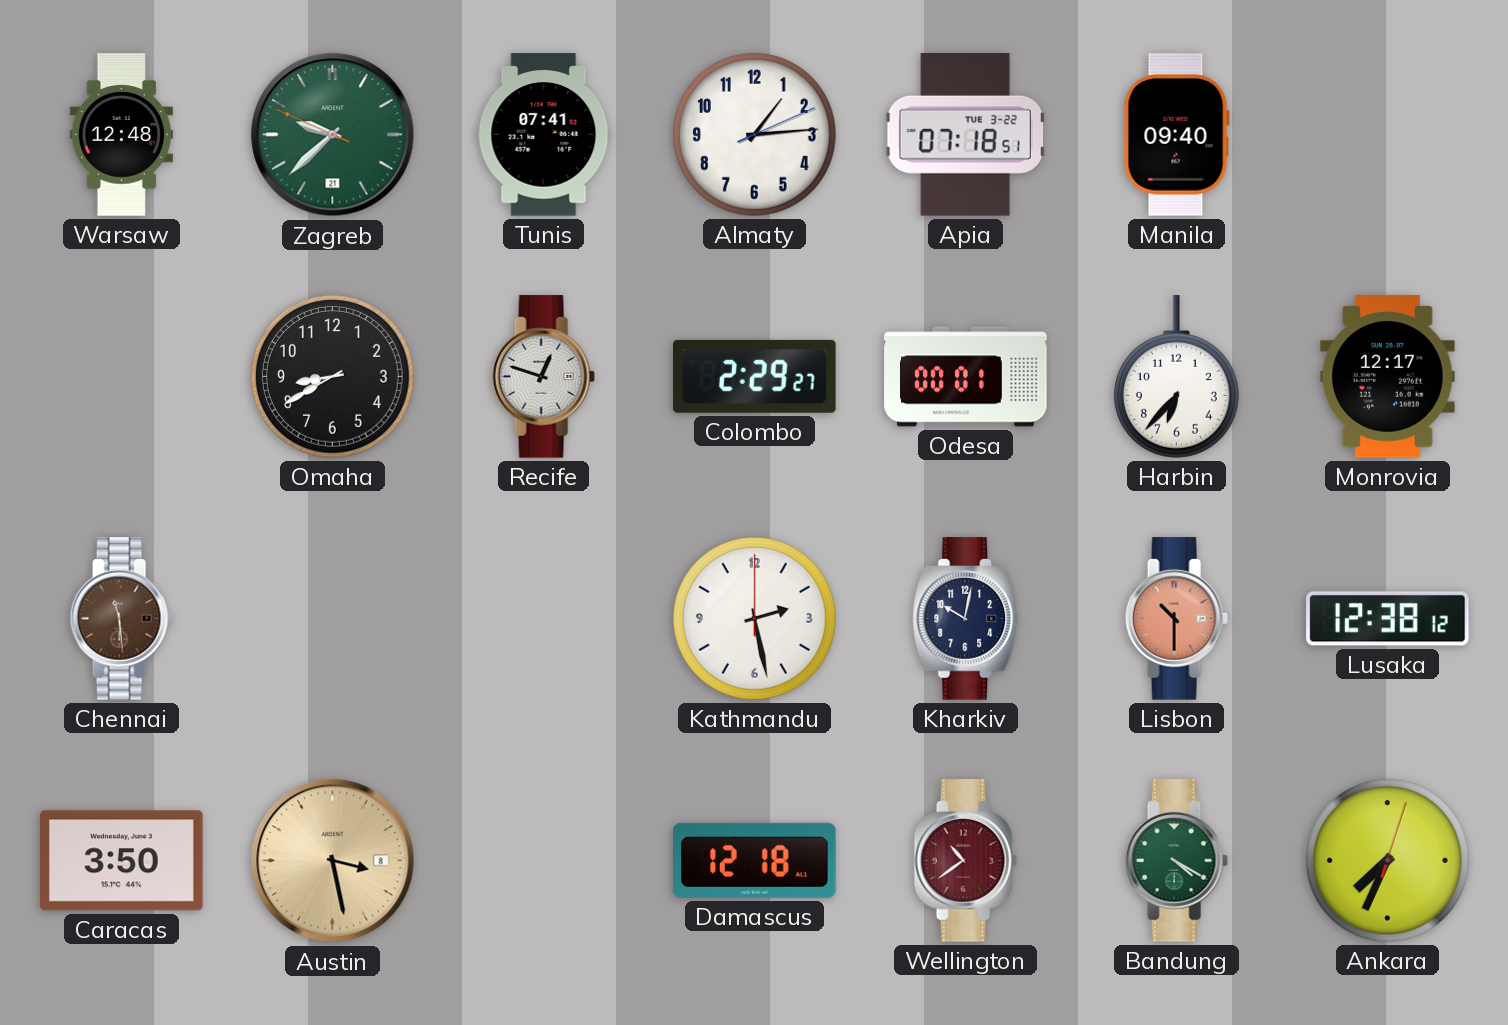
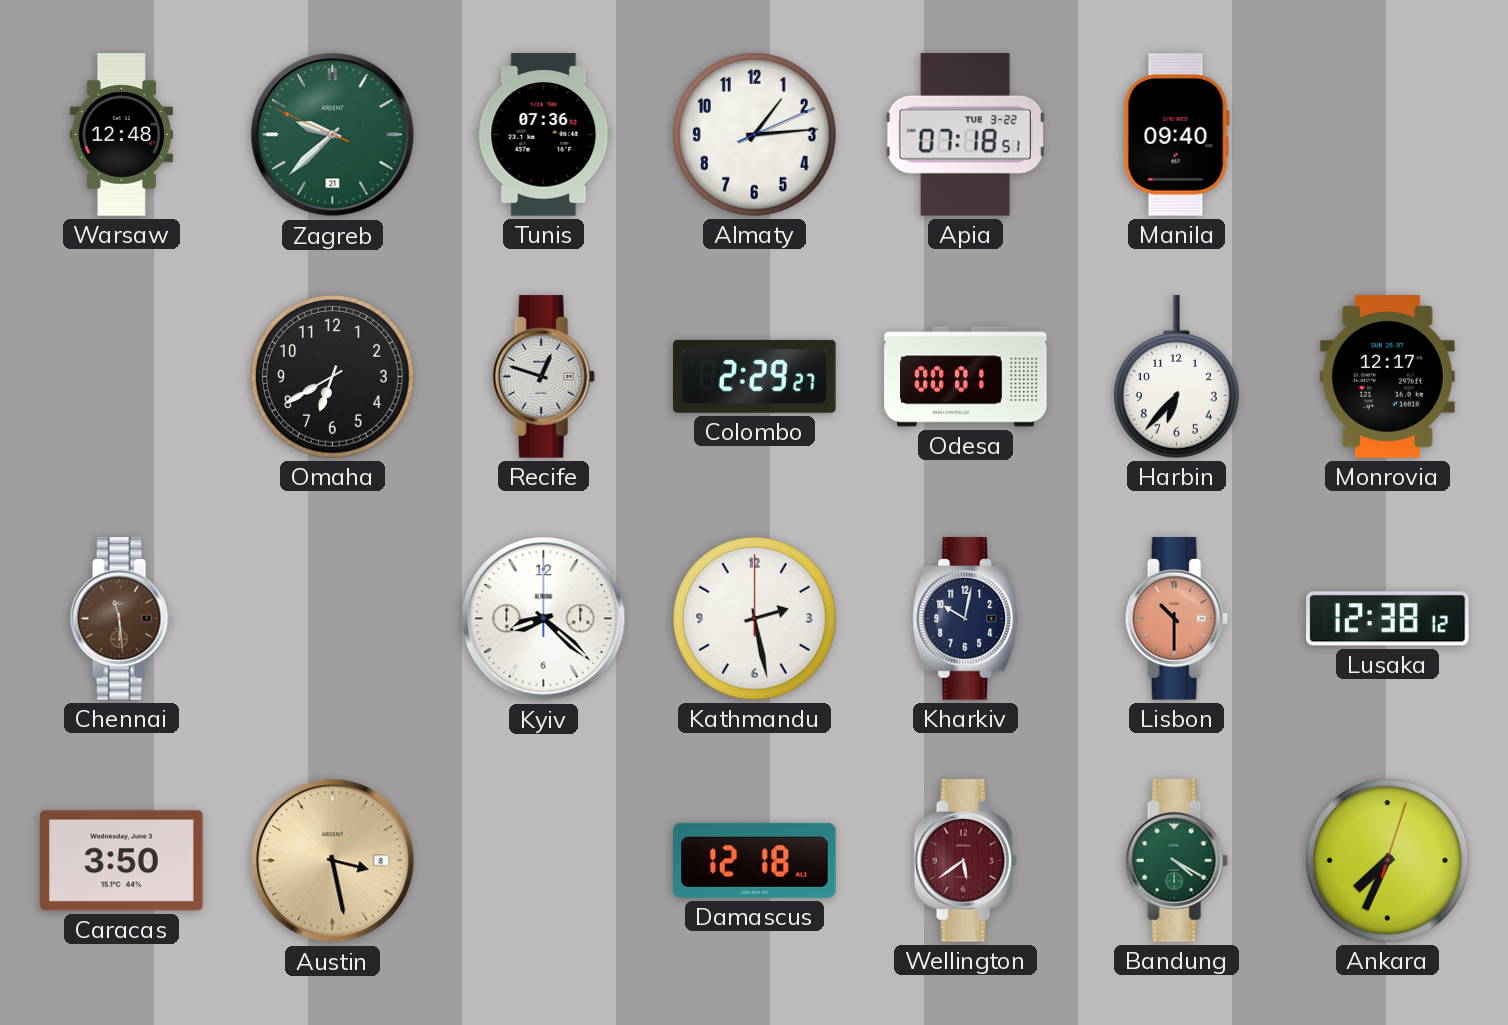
Tunis: 07:41 -> 07:36
Omaha: 8:40 -> 6:40
Kyiv: none -> 8:22
Wellington: 10:39 -> 5:39
